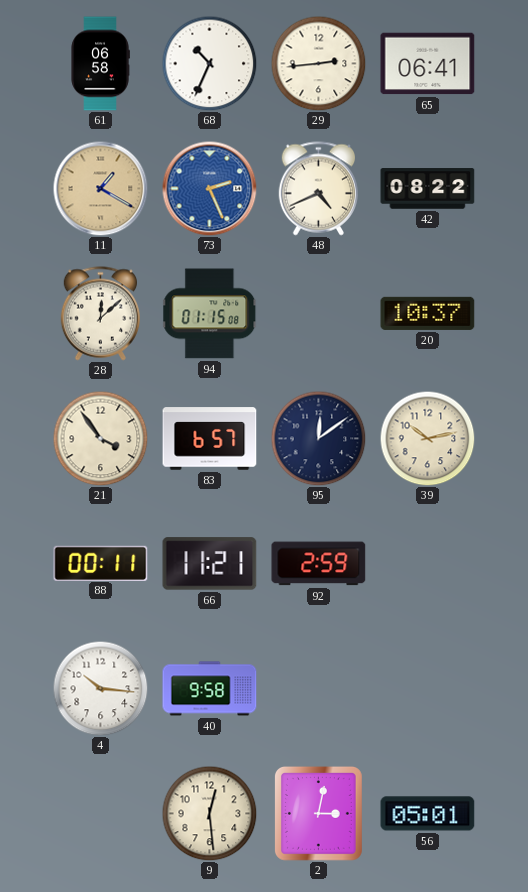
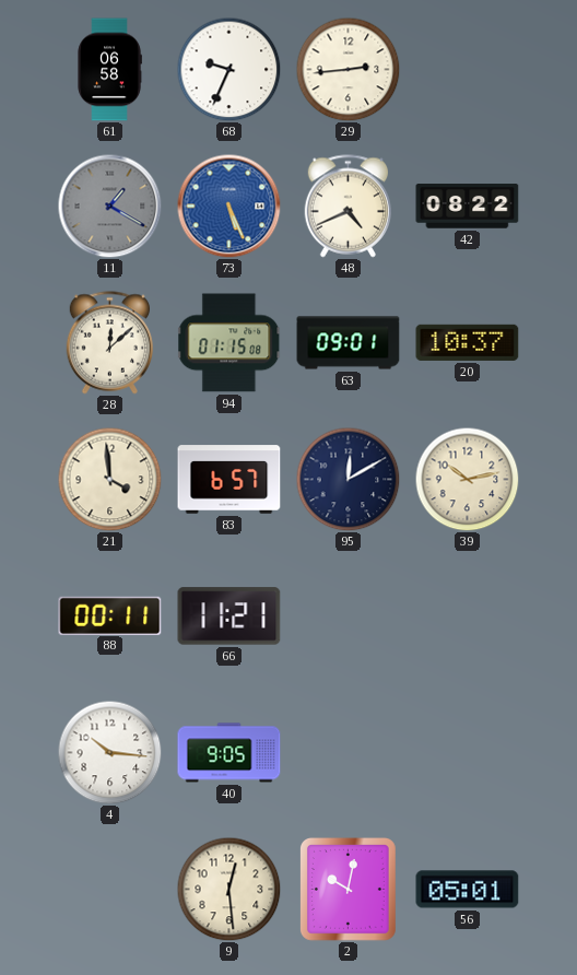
68: 10:34 -> 9:34
65: 06:41 -> none
11 dial: champagne -> grey
73: 2:26 -> 5:26
63: none -> 09:01
21: 3:54 -> 3:59
95: 12:09 -> 12:10
92: 2:59 -> none
40: 9:58 -> 9:05
2: 3:02 -> 10:02
